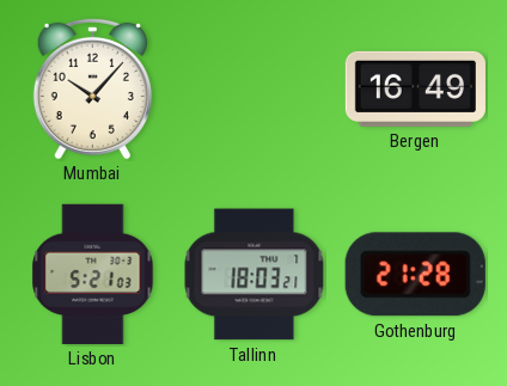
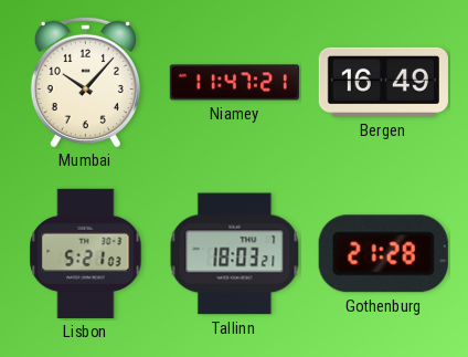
Niamey: none -> 11:47
